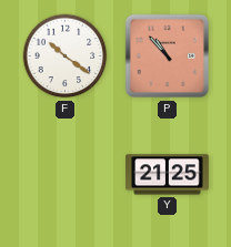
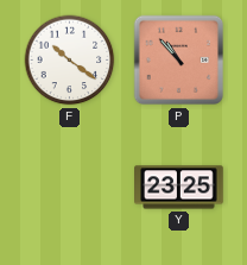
Y: 21:25 -> 23:25
